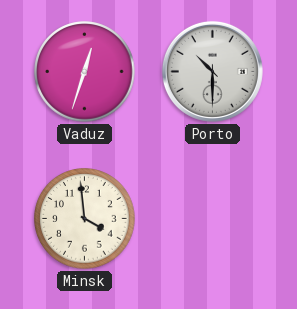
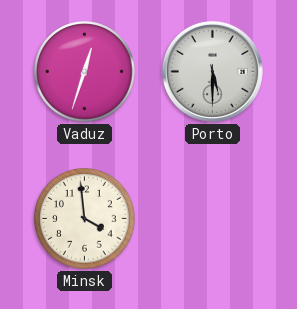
Porto: 10:30 -> 5:30
